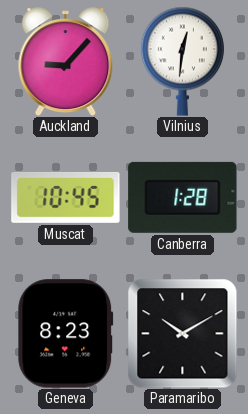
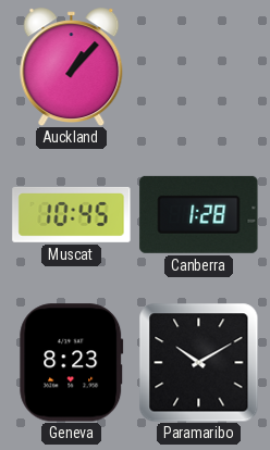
Auckland: 9:07 -> 1:07
Vilnius: 12:31 -> none
